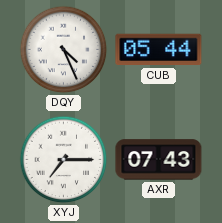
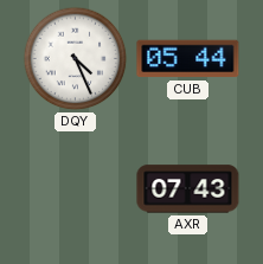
XYJ: 7:15 -> none
